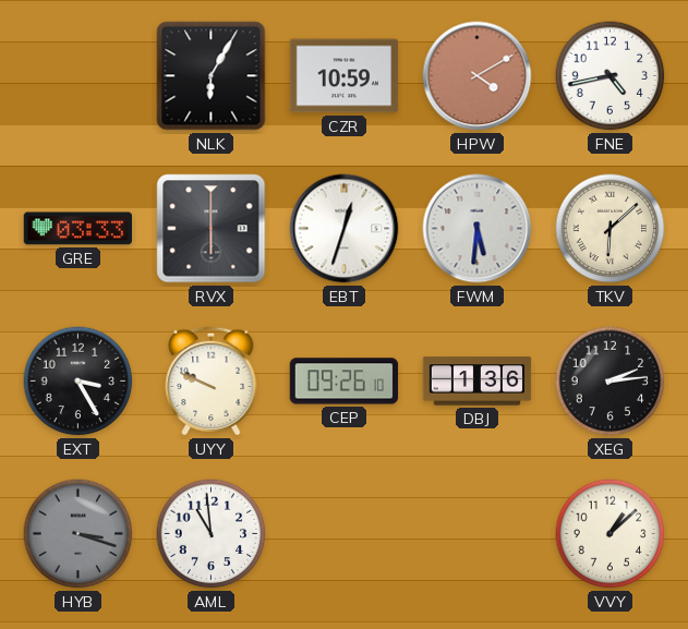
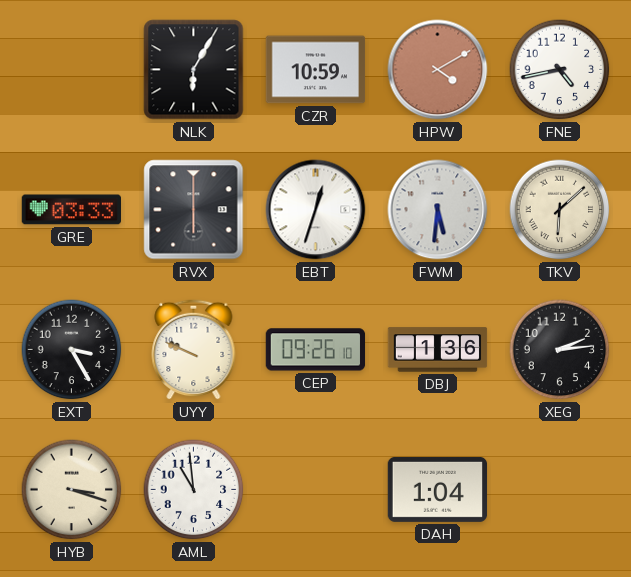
HYB dial: grey -> cream
DAH: none -> 1:04
VVY: 1:08 -> none
